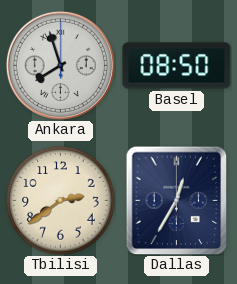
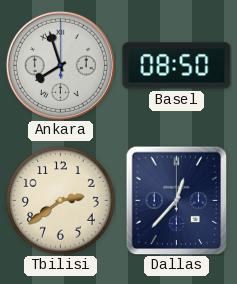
Dallas: 12:35 -> 12:37
